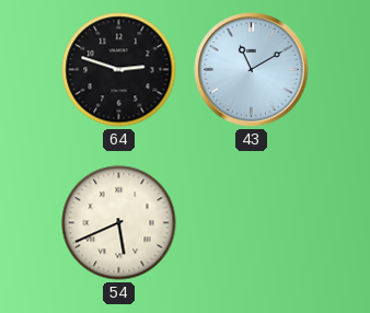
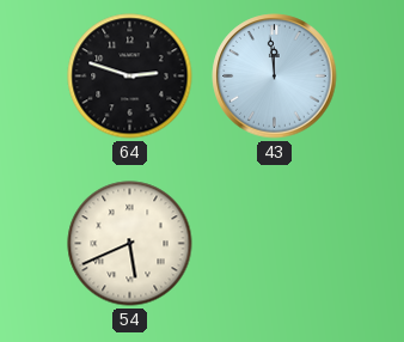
43: 11:10 -> 11:59
